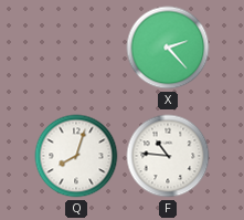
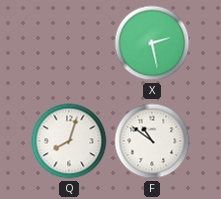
X: 2:23 -> 2:28
F: 10:46 -> 10:51
